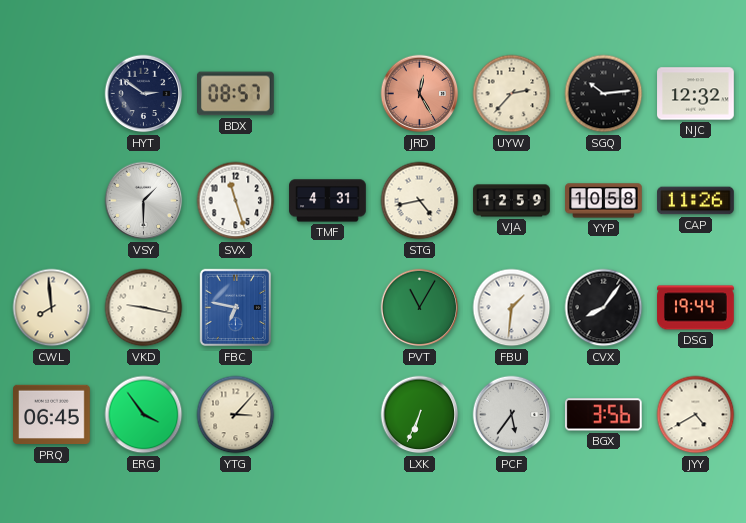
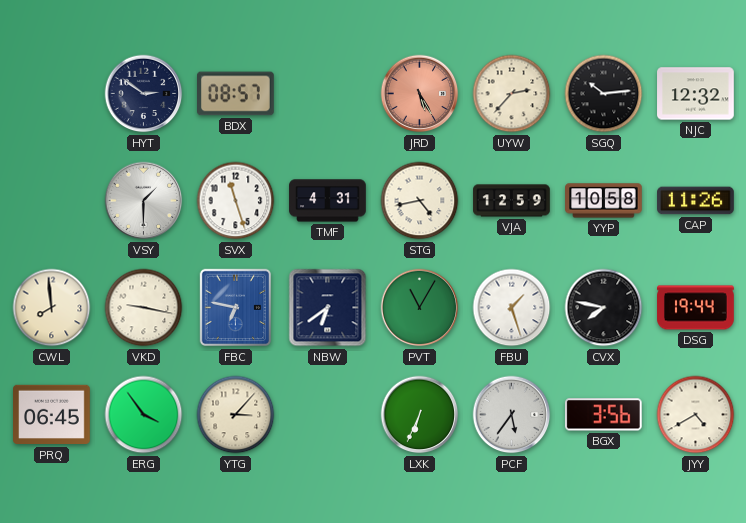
JRD: 12:25 -> 5:25
NBW: none -> 6:39
FBU: 1:31 -> 1:27
CVX: 8:06 -> 7:47
